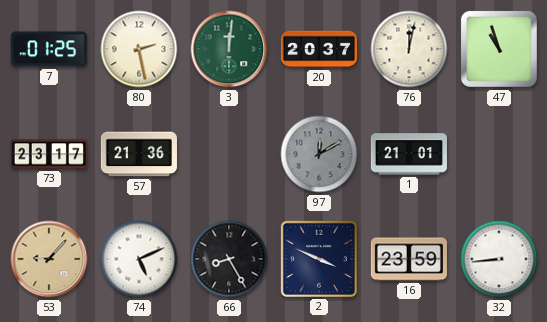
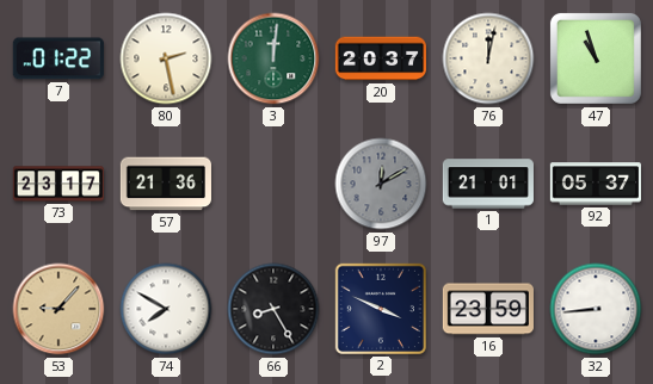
7: 01:25 -> 01:22
92: none -> 05:37
74: 5:11 -> 7:50
